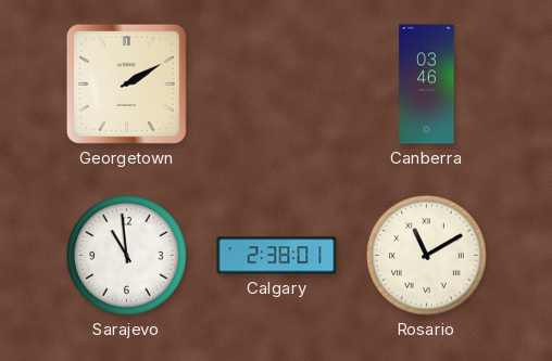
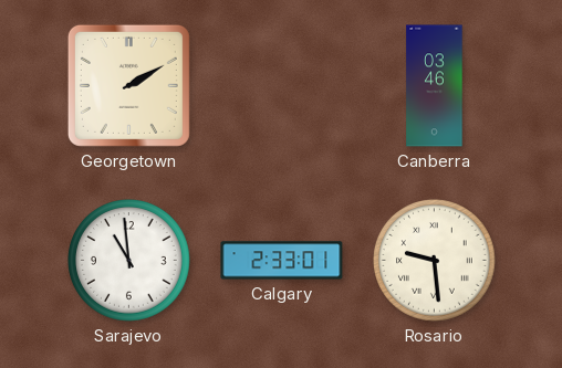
Calgary: 2:38 -> 2:33
Rosario: 11:10 -> 9:29
